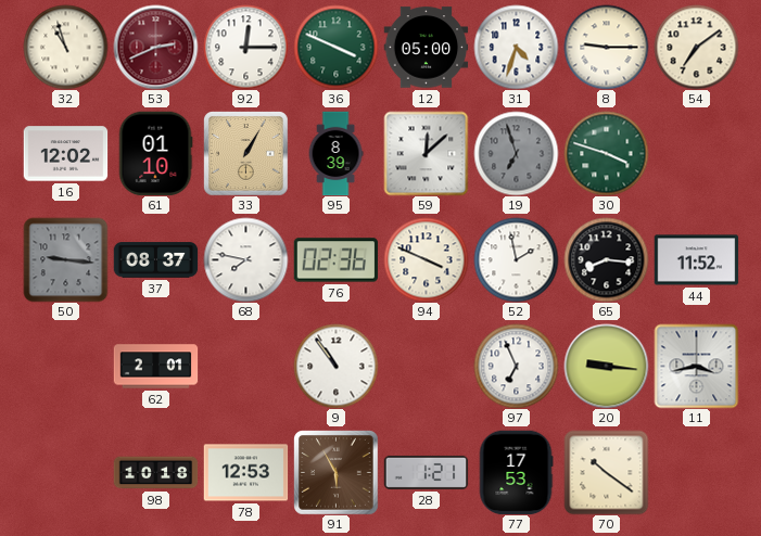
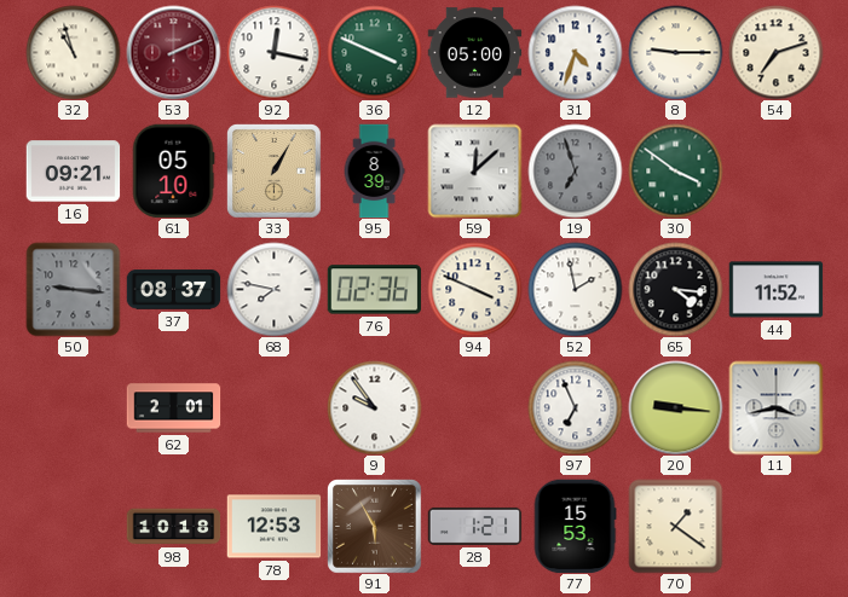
53: 2:41 -> 2:11
92: 12:15 -> 12:17
54: 7:09 -> 7:12
16: 12:02 -> 09:21
61: 01:10 -> 05:10
30: 3:48 -> 3:51
65: 8:16 -> 4:16
9: 10:54 -> 9:54
77: 17:53 -> 15:53
70: 10:21 -> 1:21
